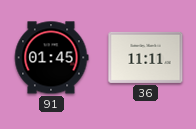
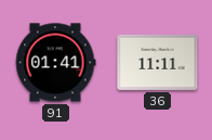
91: 01:45 -> 01:41
